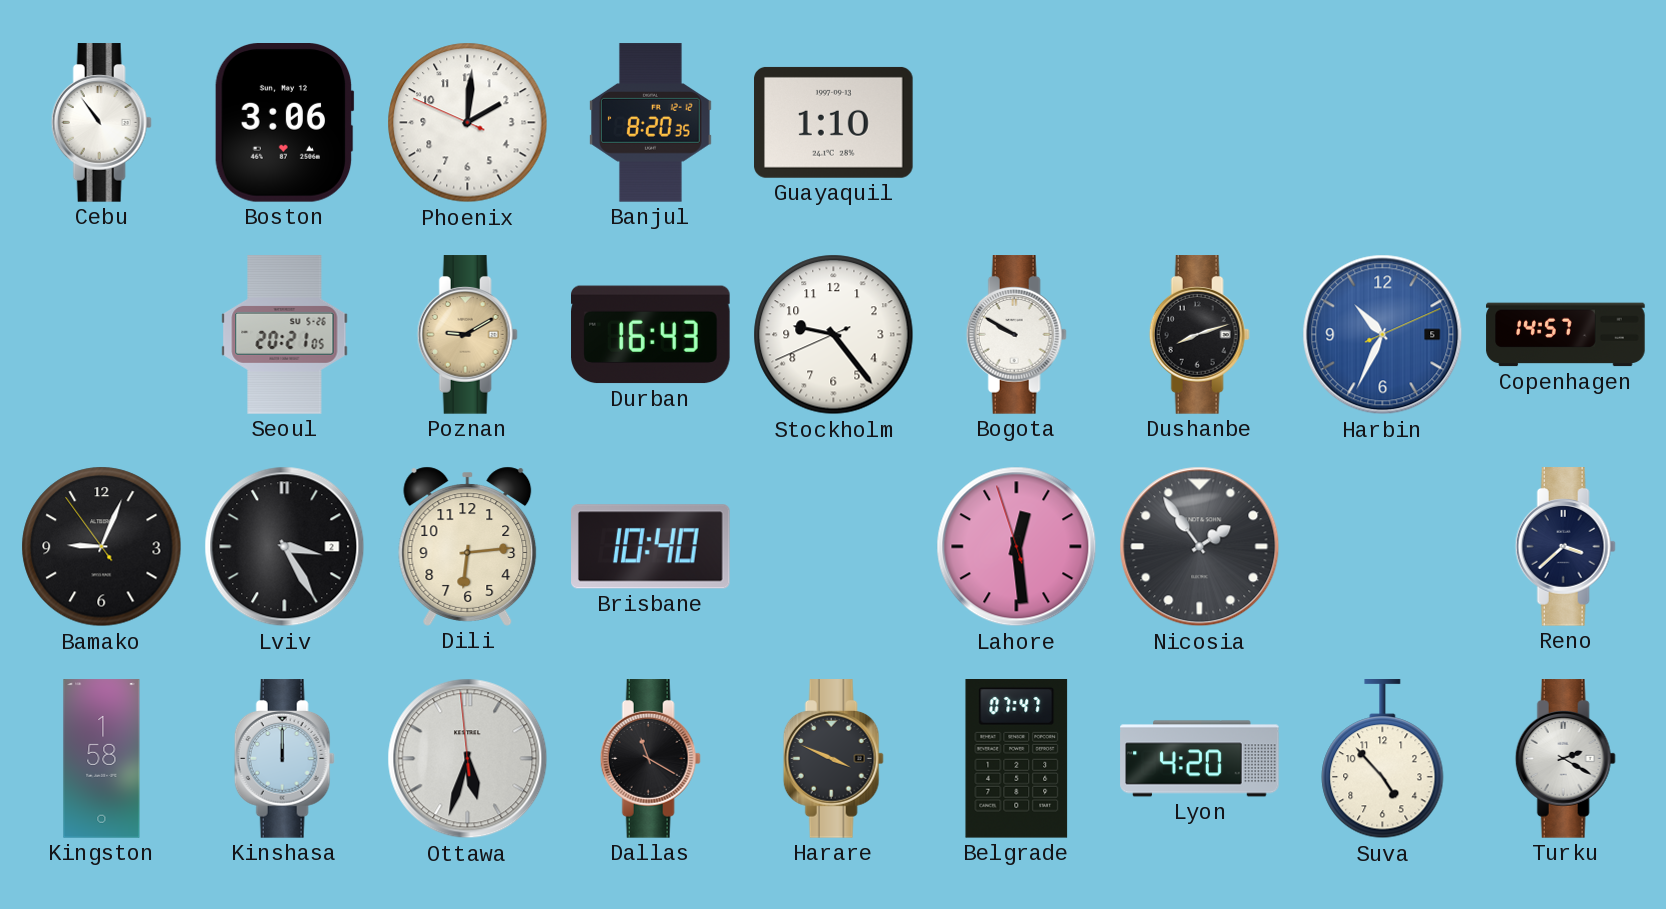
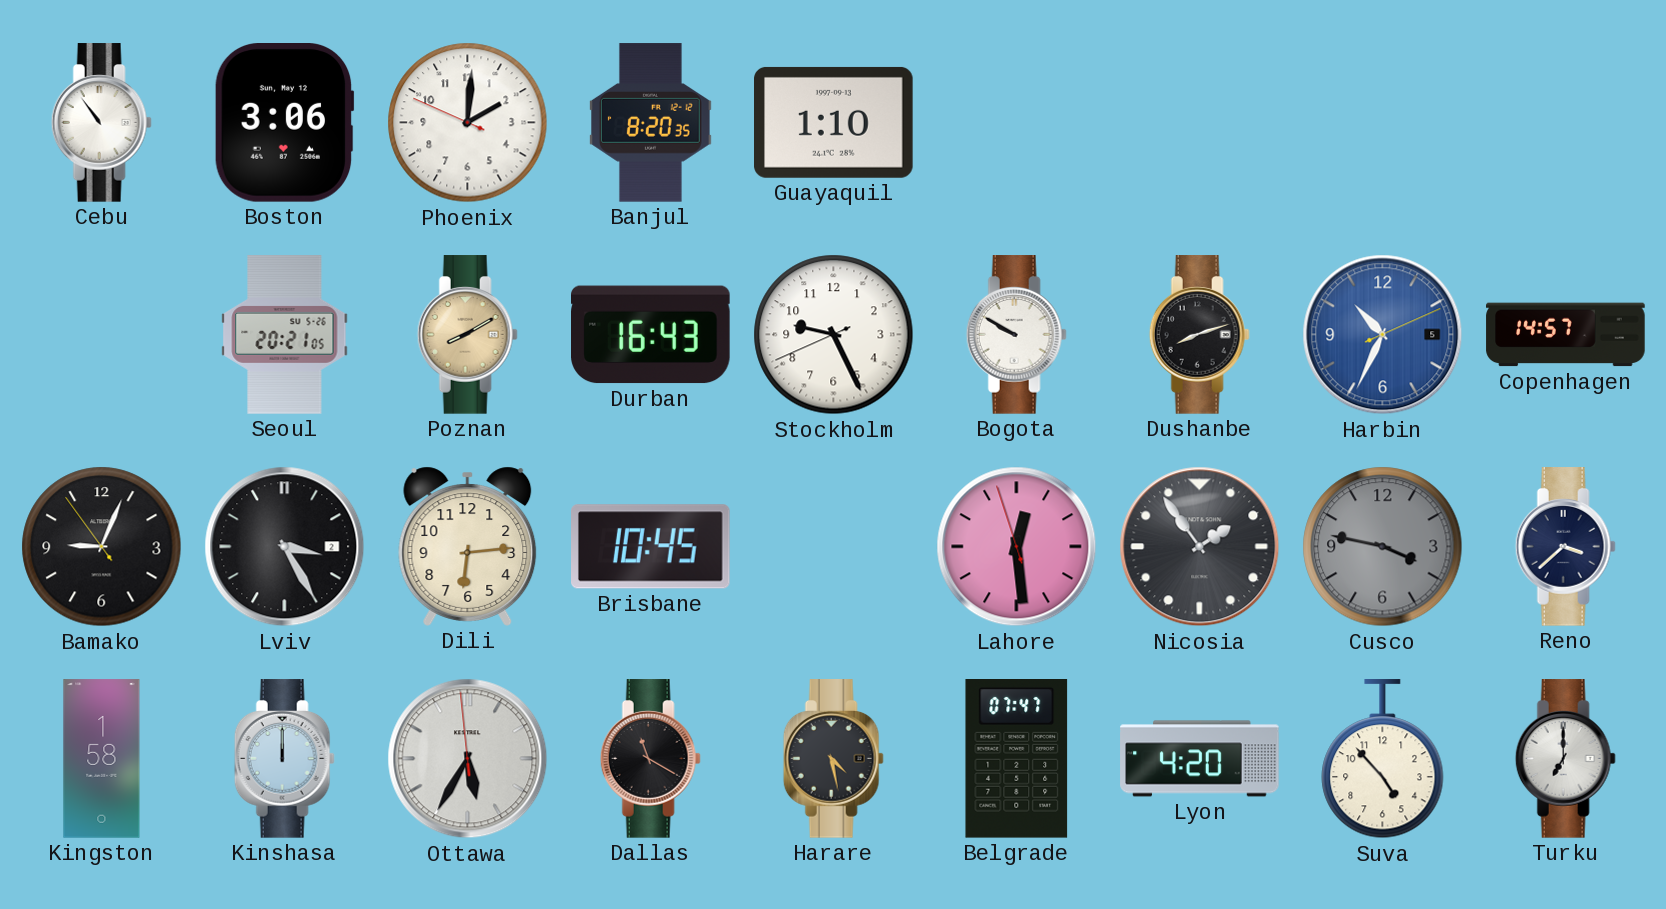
Poznan: 9:10 -> 8:10
Stockholm: 9:23 -> 9:25
Brisbane: 10:40 -> 10:45
Cusco: none -> 3:47
Ottawa: 5:32 -> 5:34
Harare: 3:49 -> 4:28
Turku: 2:20 -> 7:00
